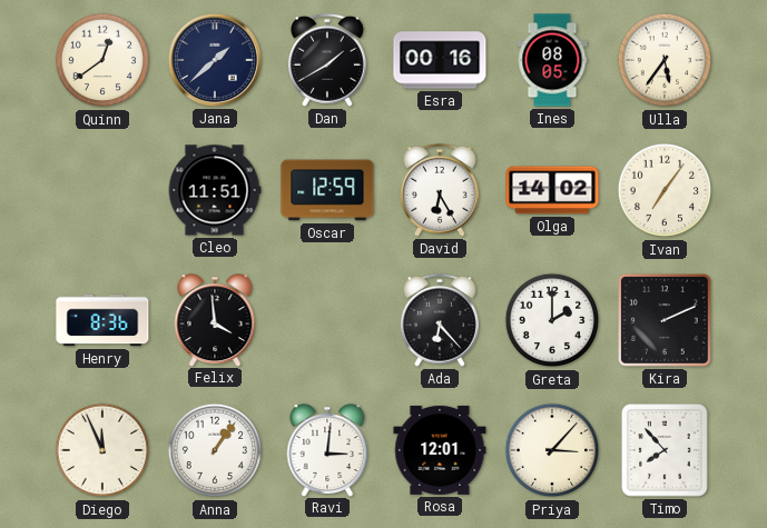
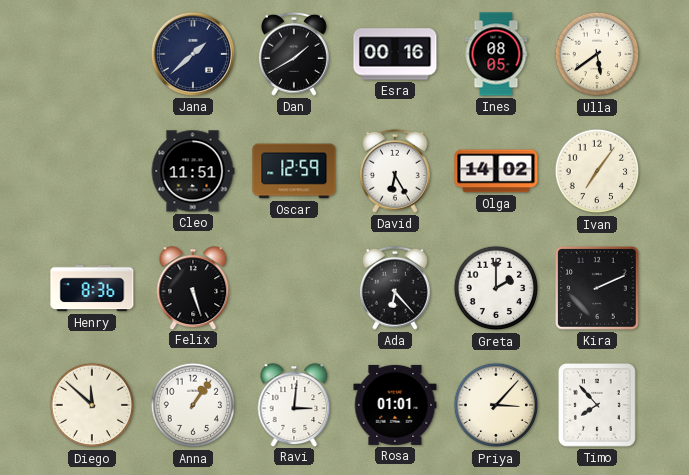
Quinn: 12:39 -> none
Ulla: 5:36 -> 5:39
Felix: 3:59 -> 5:27
Diego: 11:56 -> 11:52
Rosa: 12:01 -> 01:01
